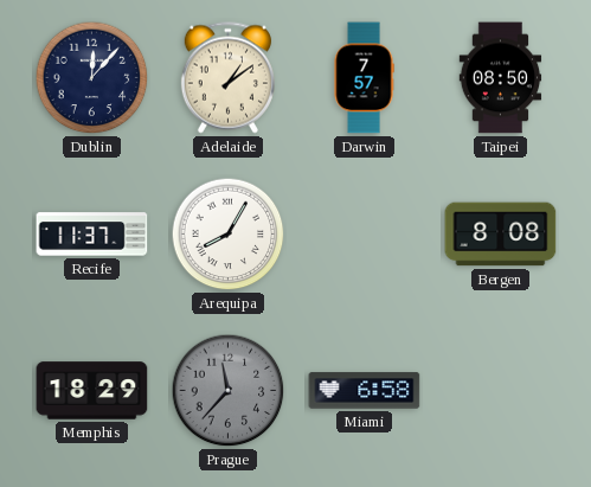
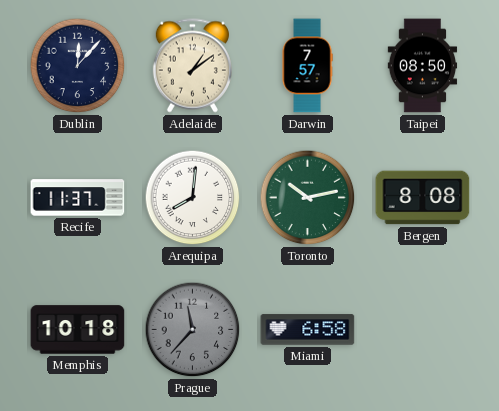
Arequipa: 8:05 -> 8:01
Toronto: none -> 10:13
Memphis: 18:29 -> 10:18
